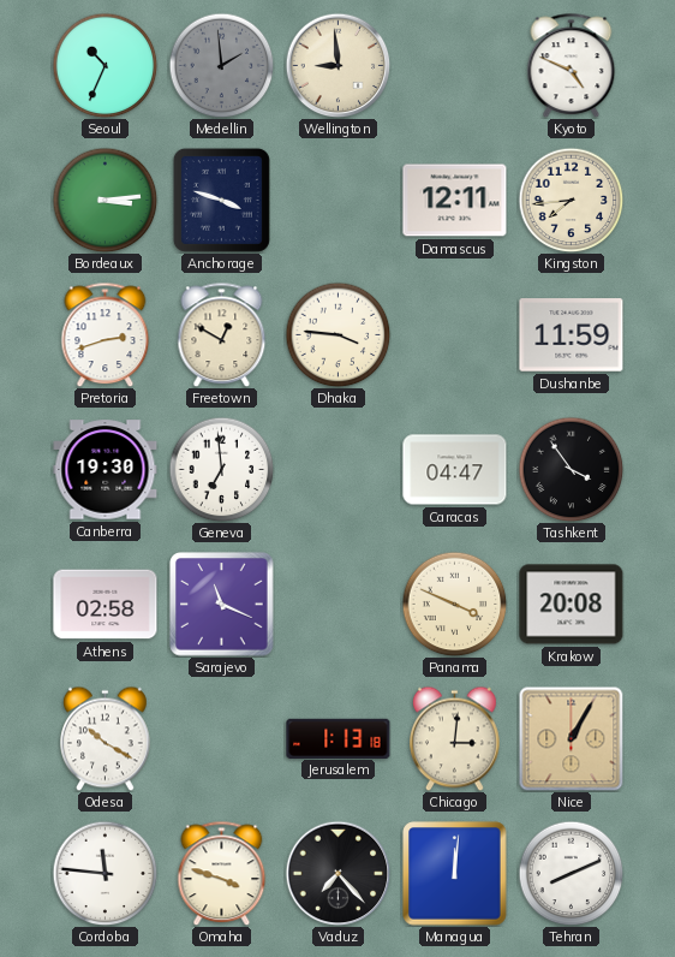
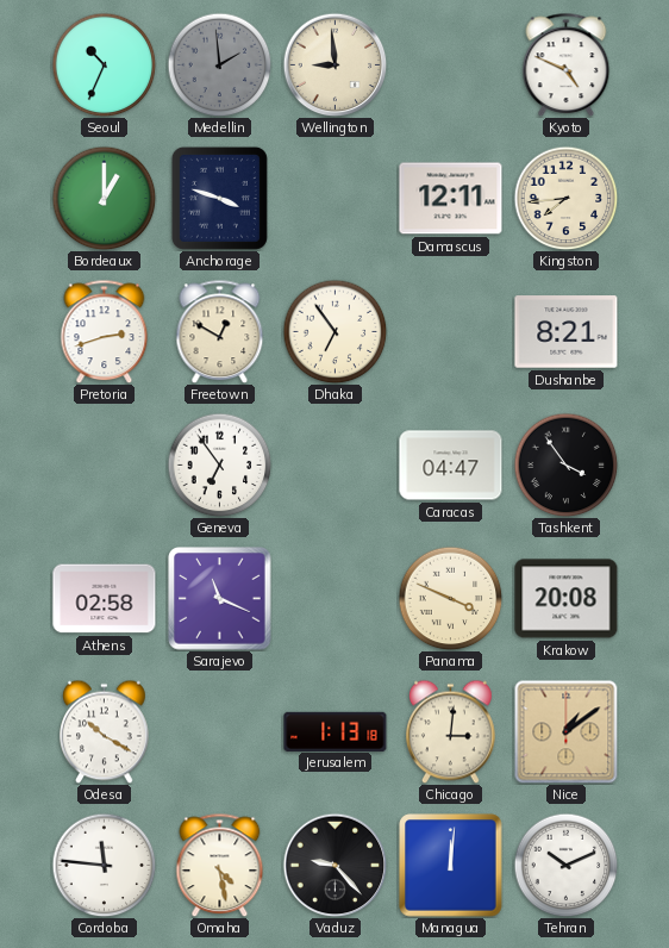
Bordeaux: 3:14 -> 1:00
Dhaka: 3:46 -> 6:54
Dushanbe: 11:59 -> 8:21
Canberra: 19:30 -> none
Geneva: 6:59 -> 6:54
Nice: 1:05 -> 1:09
Omaha: 3:48 -> 4:28
Vaduz: 7:23 -> 9:23
Tehran: 8:11 -> 10:11
